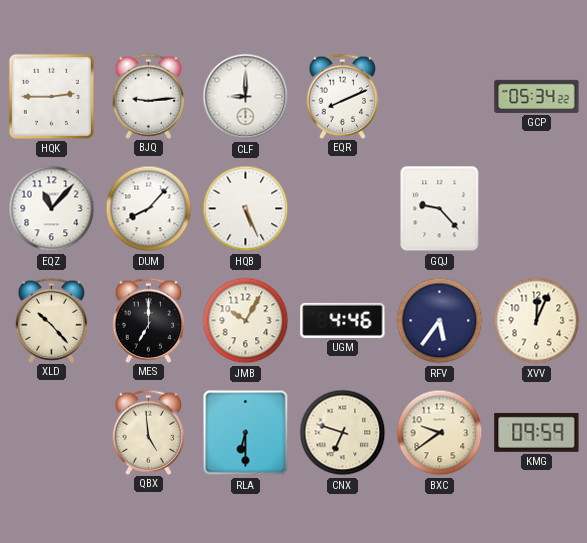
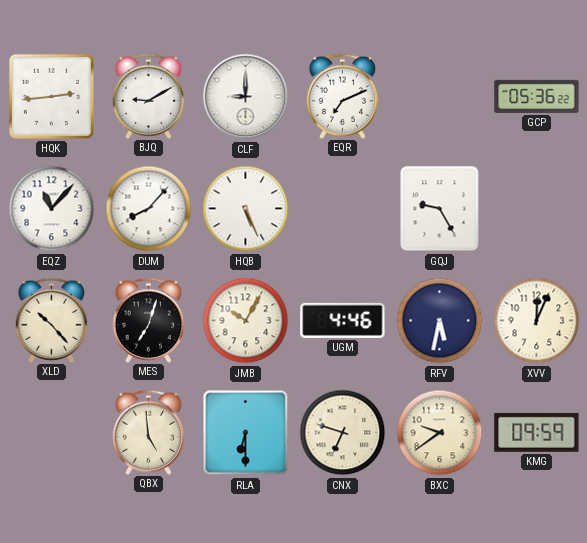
HQK: 2:45 -> 2:44
BJQ: 9:14 -> 9:10
EQR: 8:11 -> 7:11
GCP: 05:34 -> 05:36
GQJ: 9:23 -> 9:25
MES: 7:00 -> 7:03
RFV: 5:36 -> 5:32
